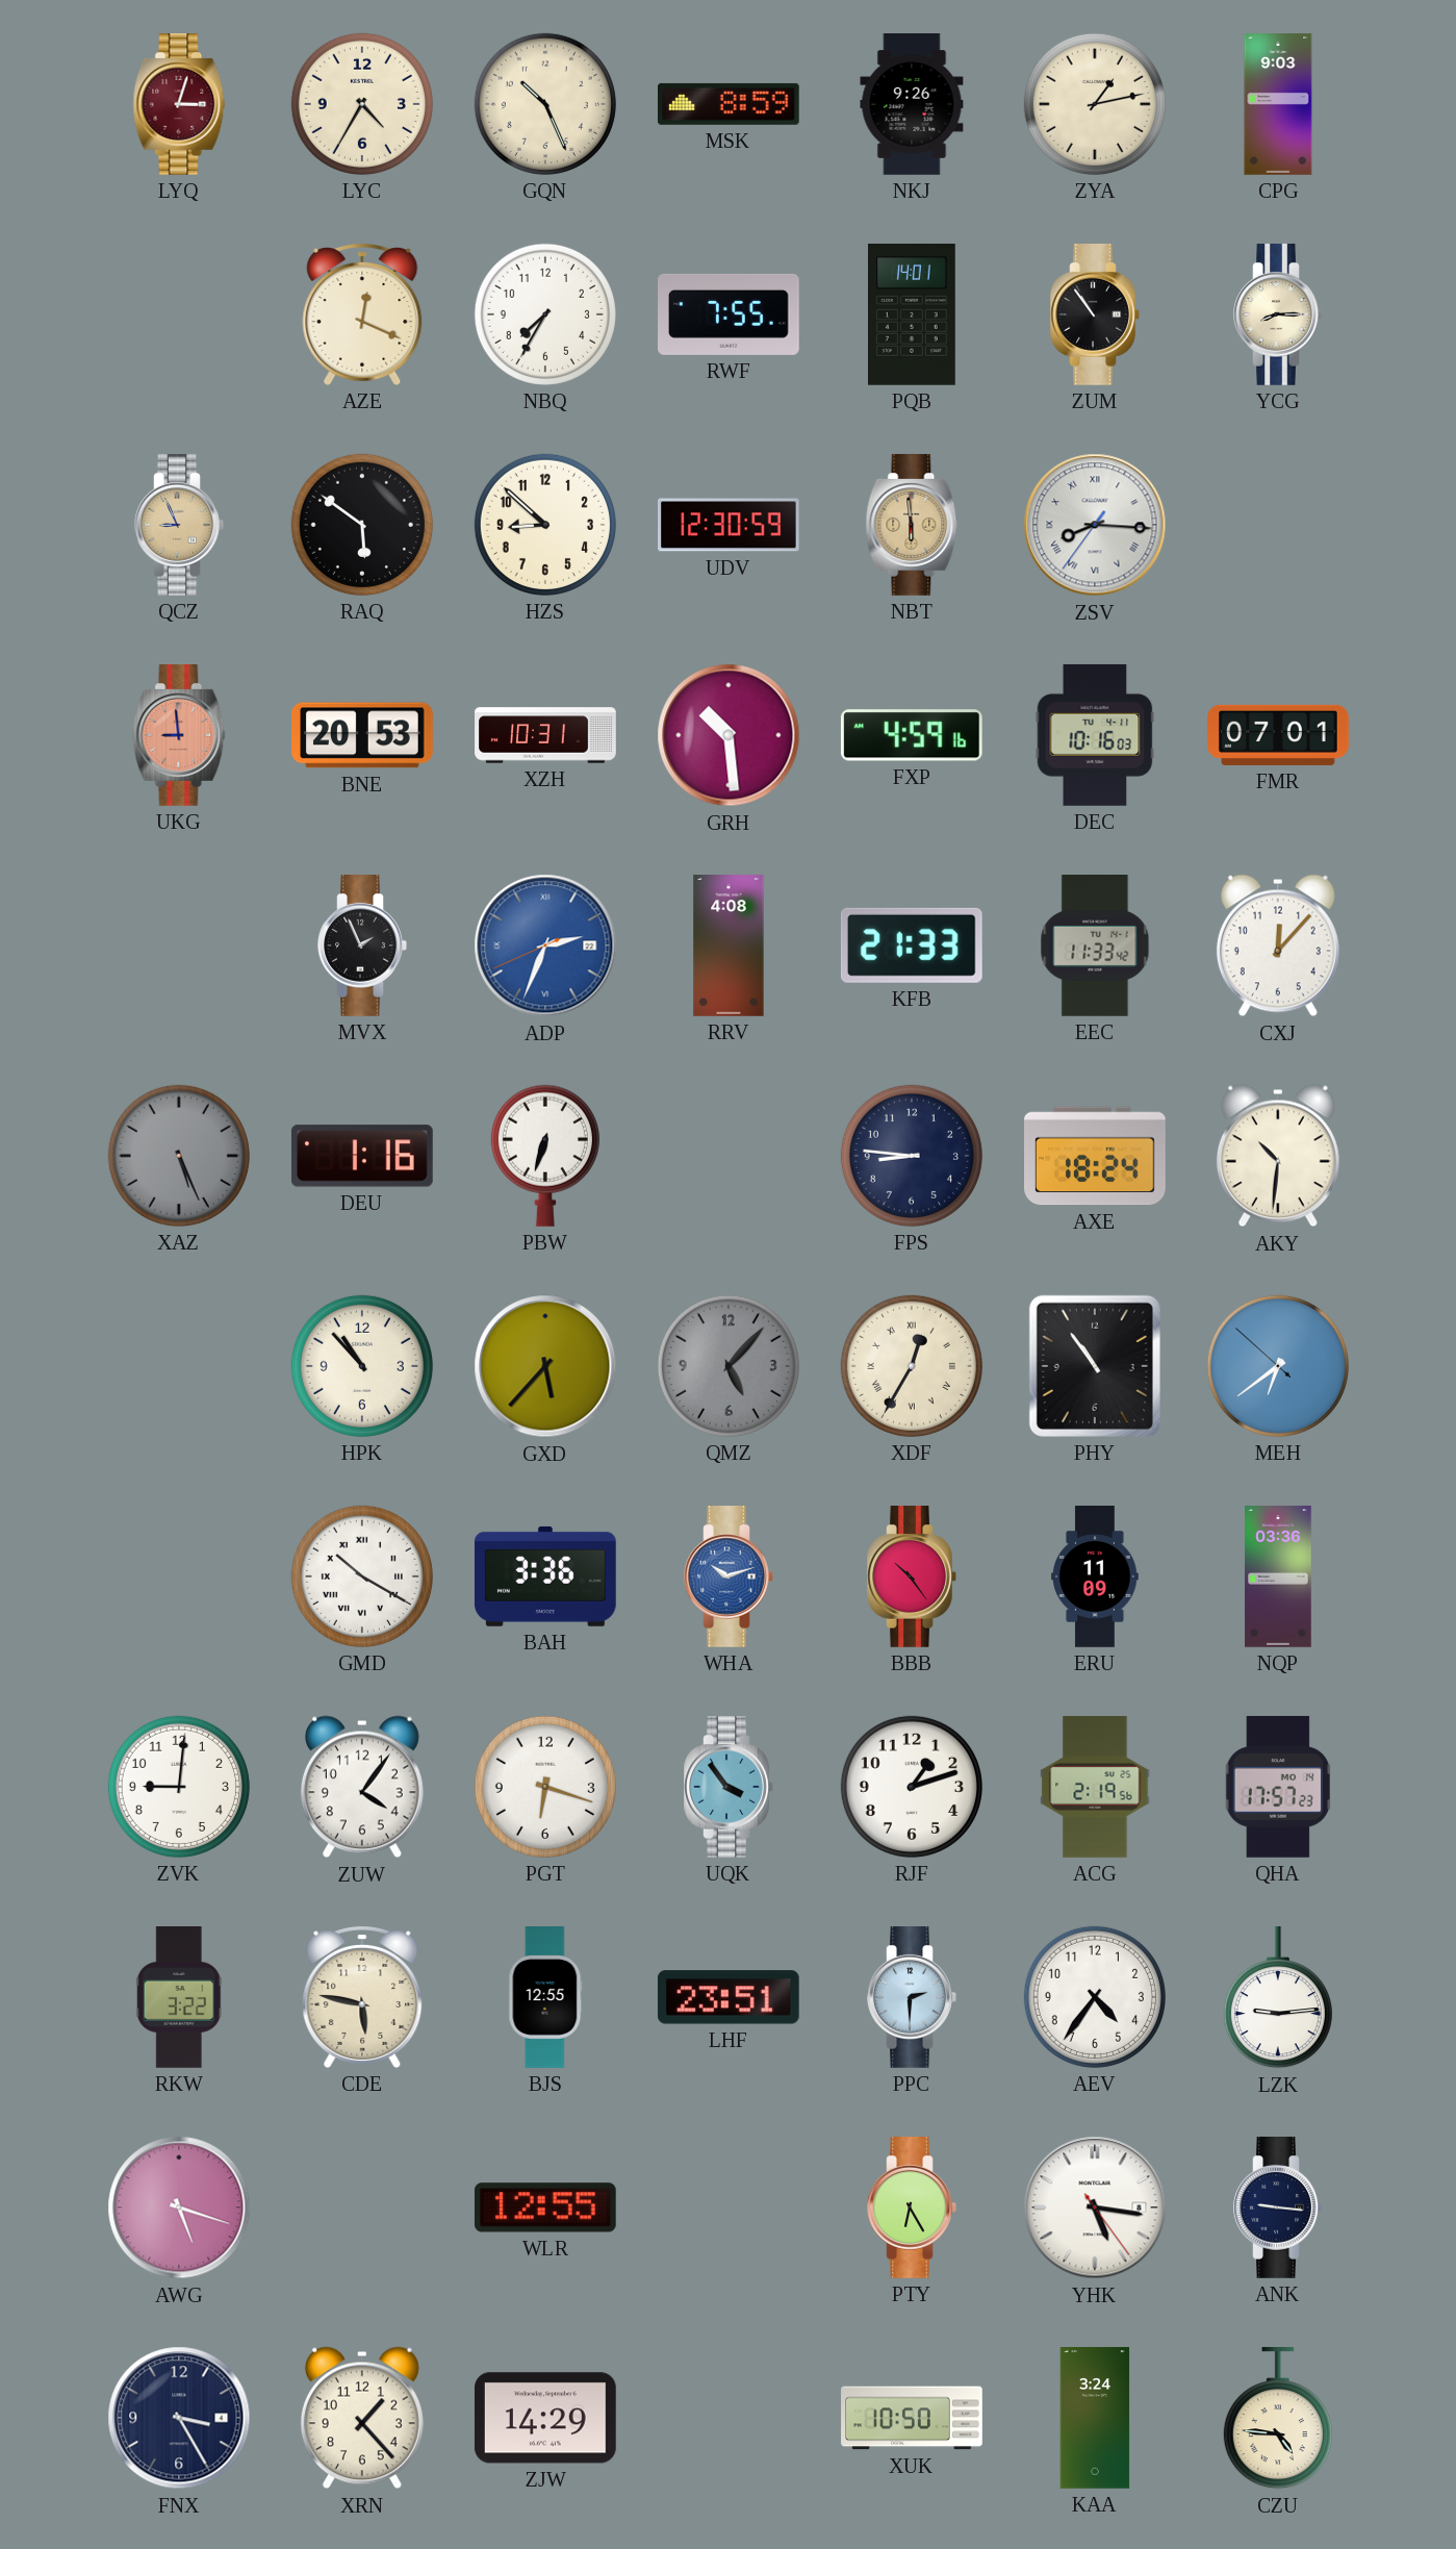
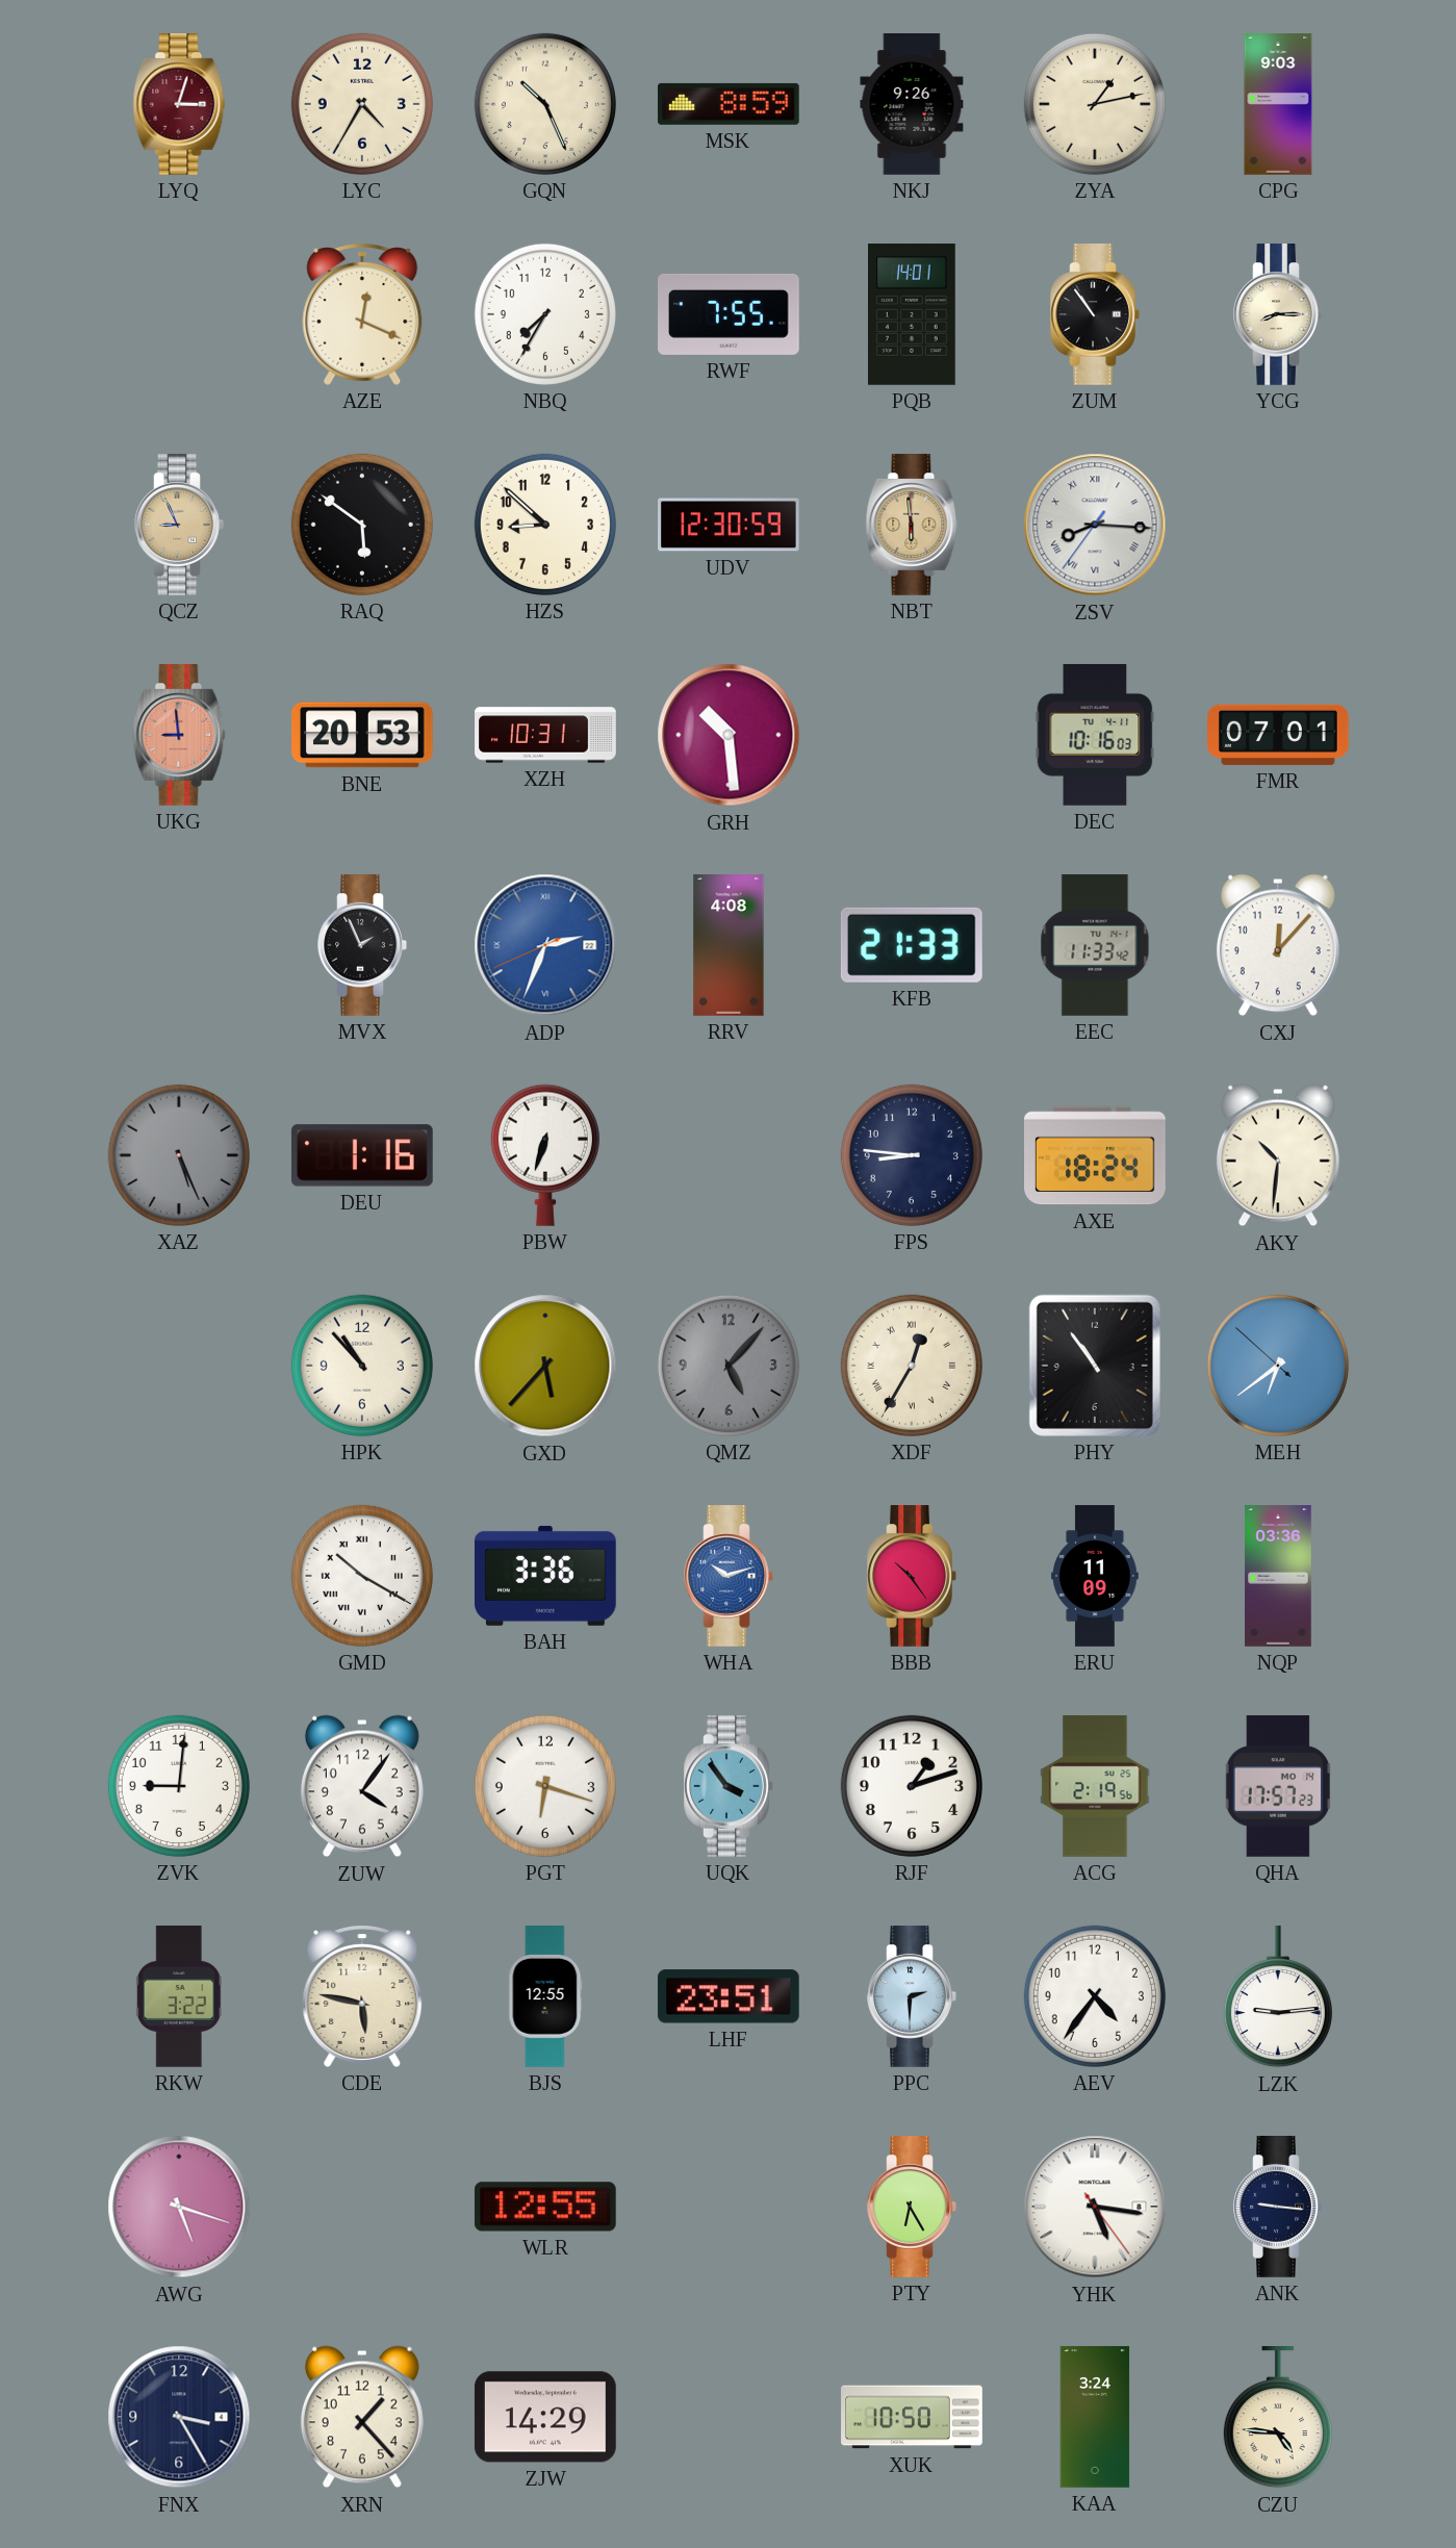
FXP: 4:59 -> none
